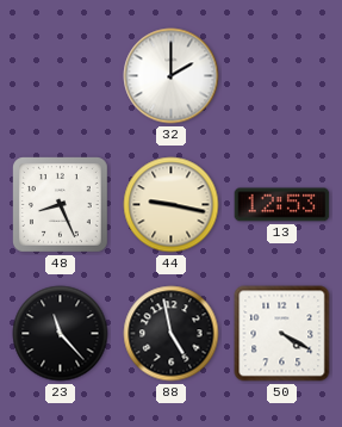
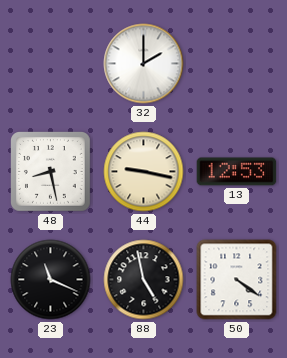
48: 8:26 -> 8:28
23: 11:23 -> 11:19
50: 4:20 -> 4:21
